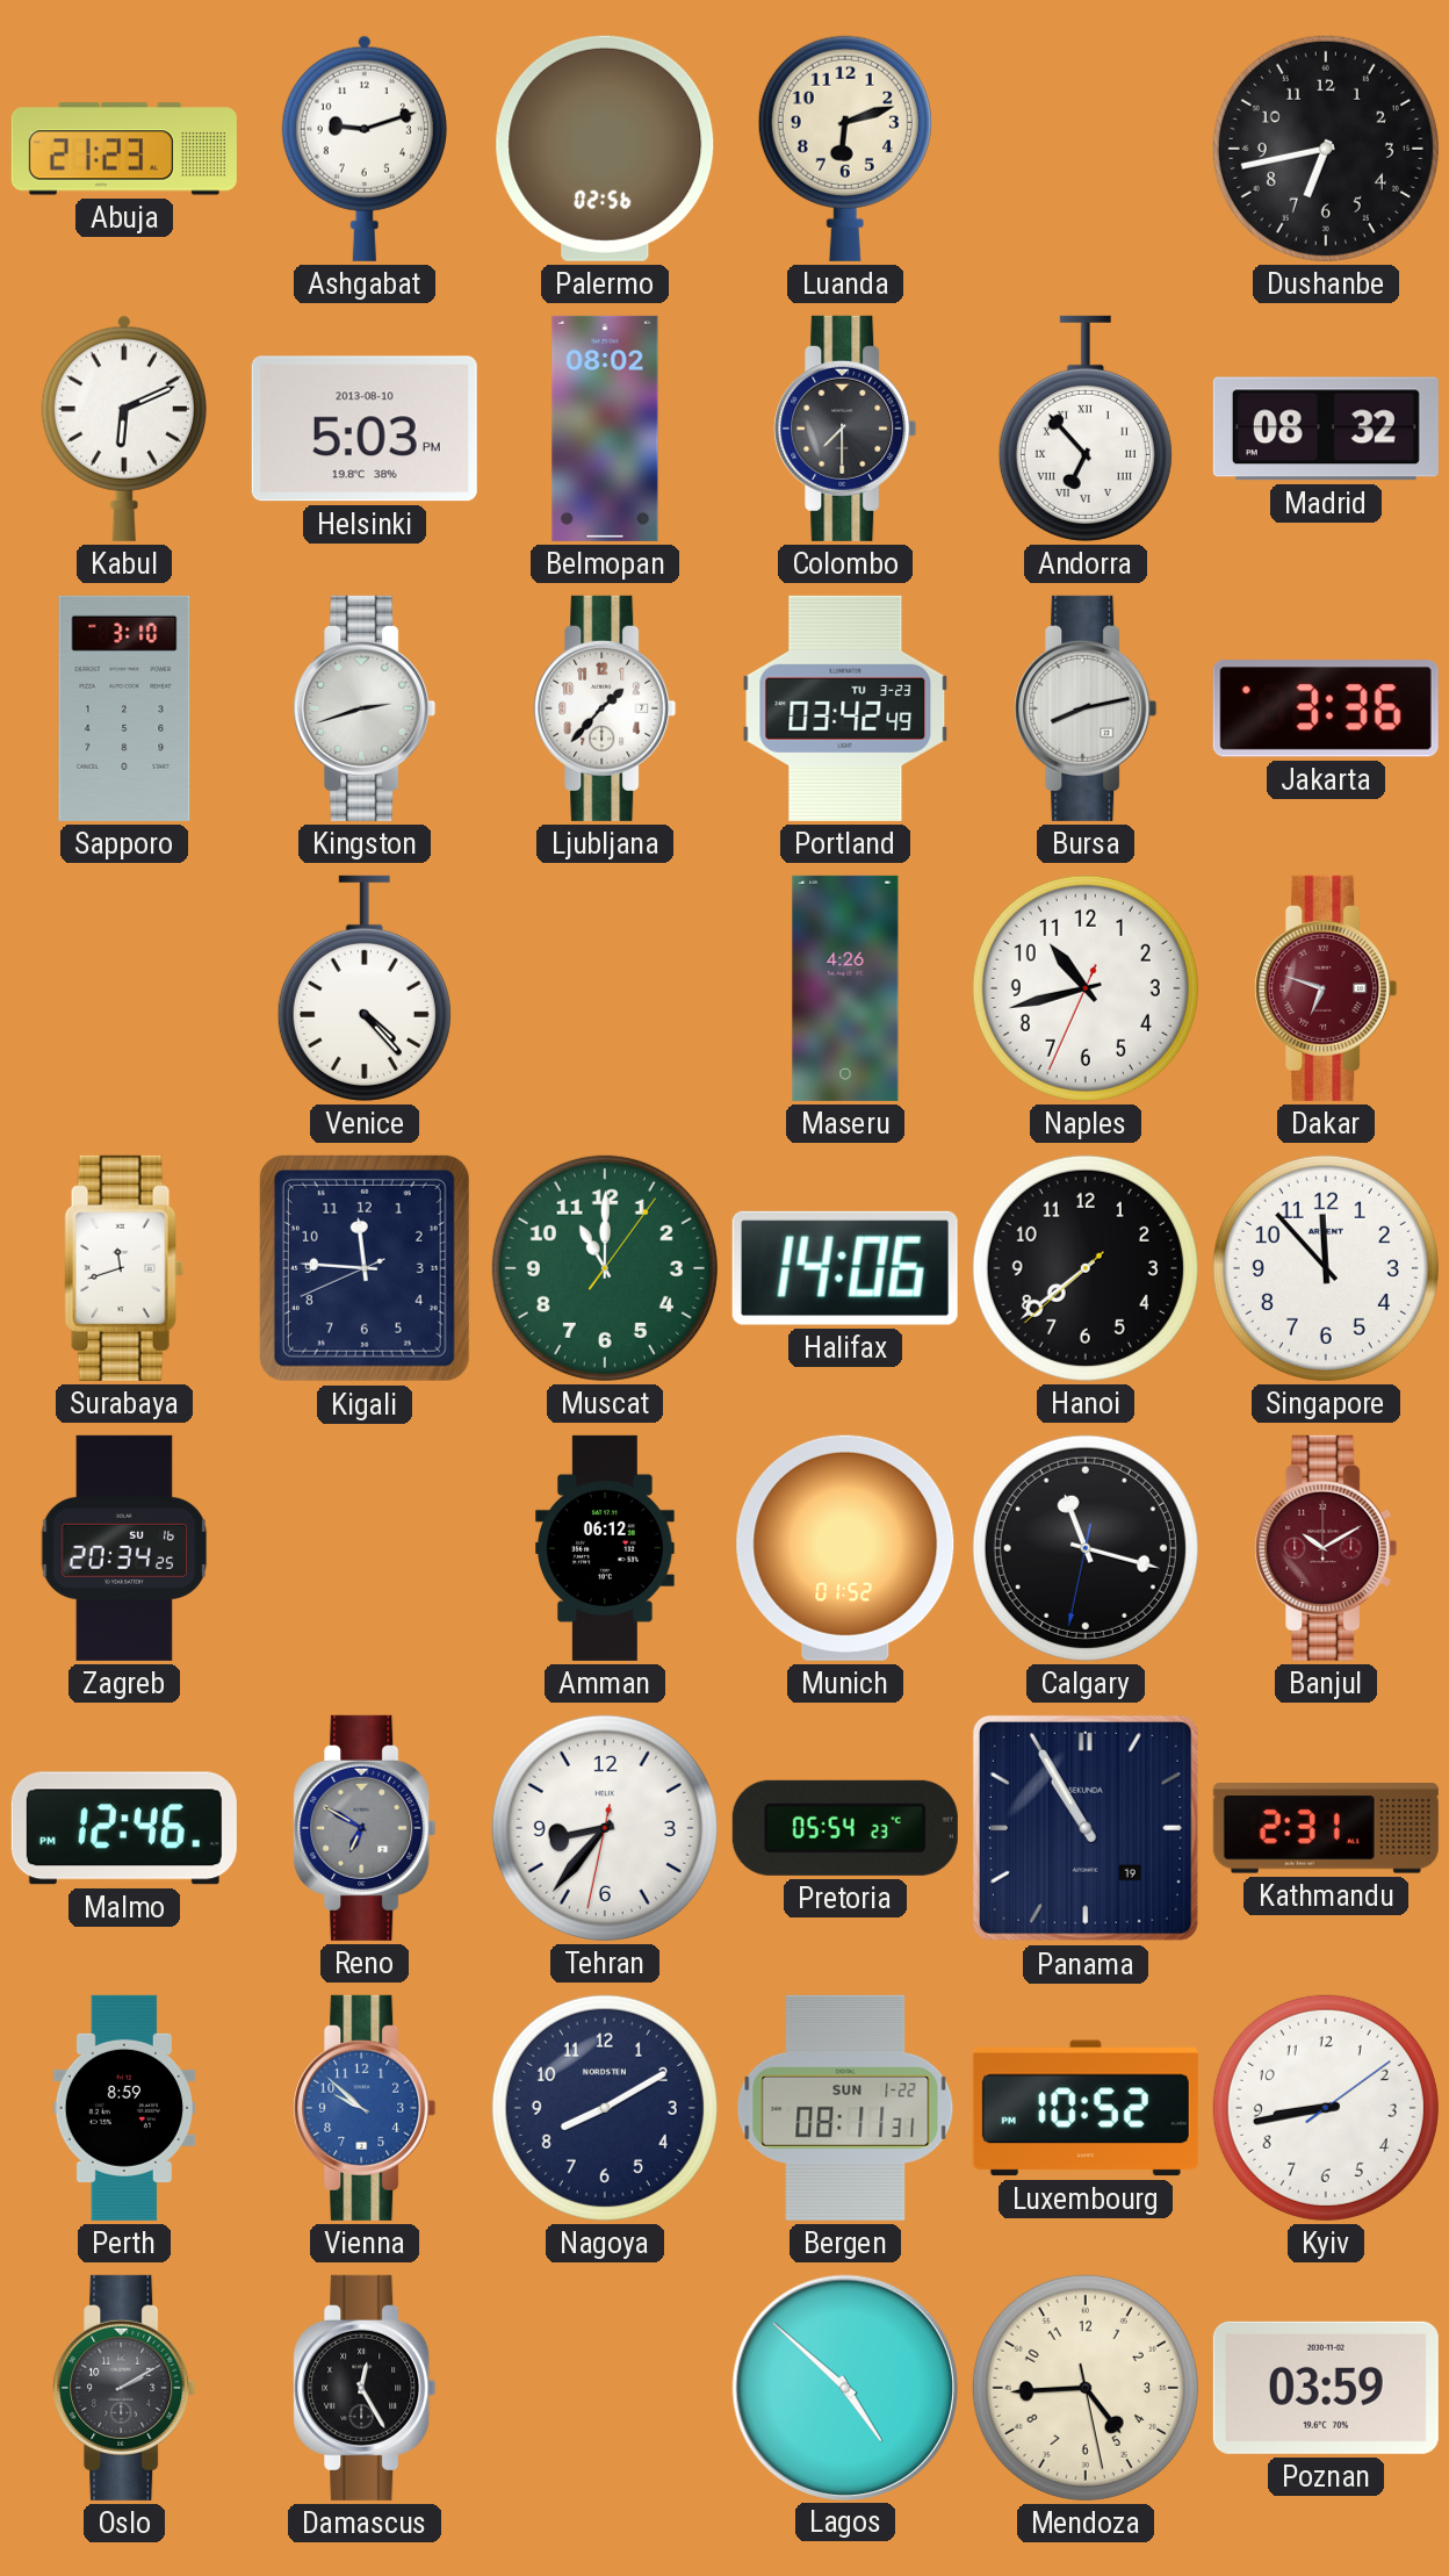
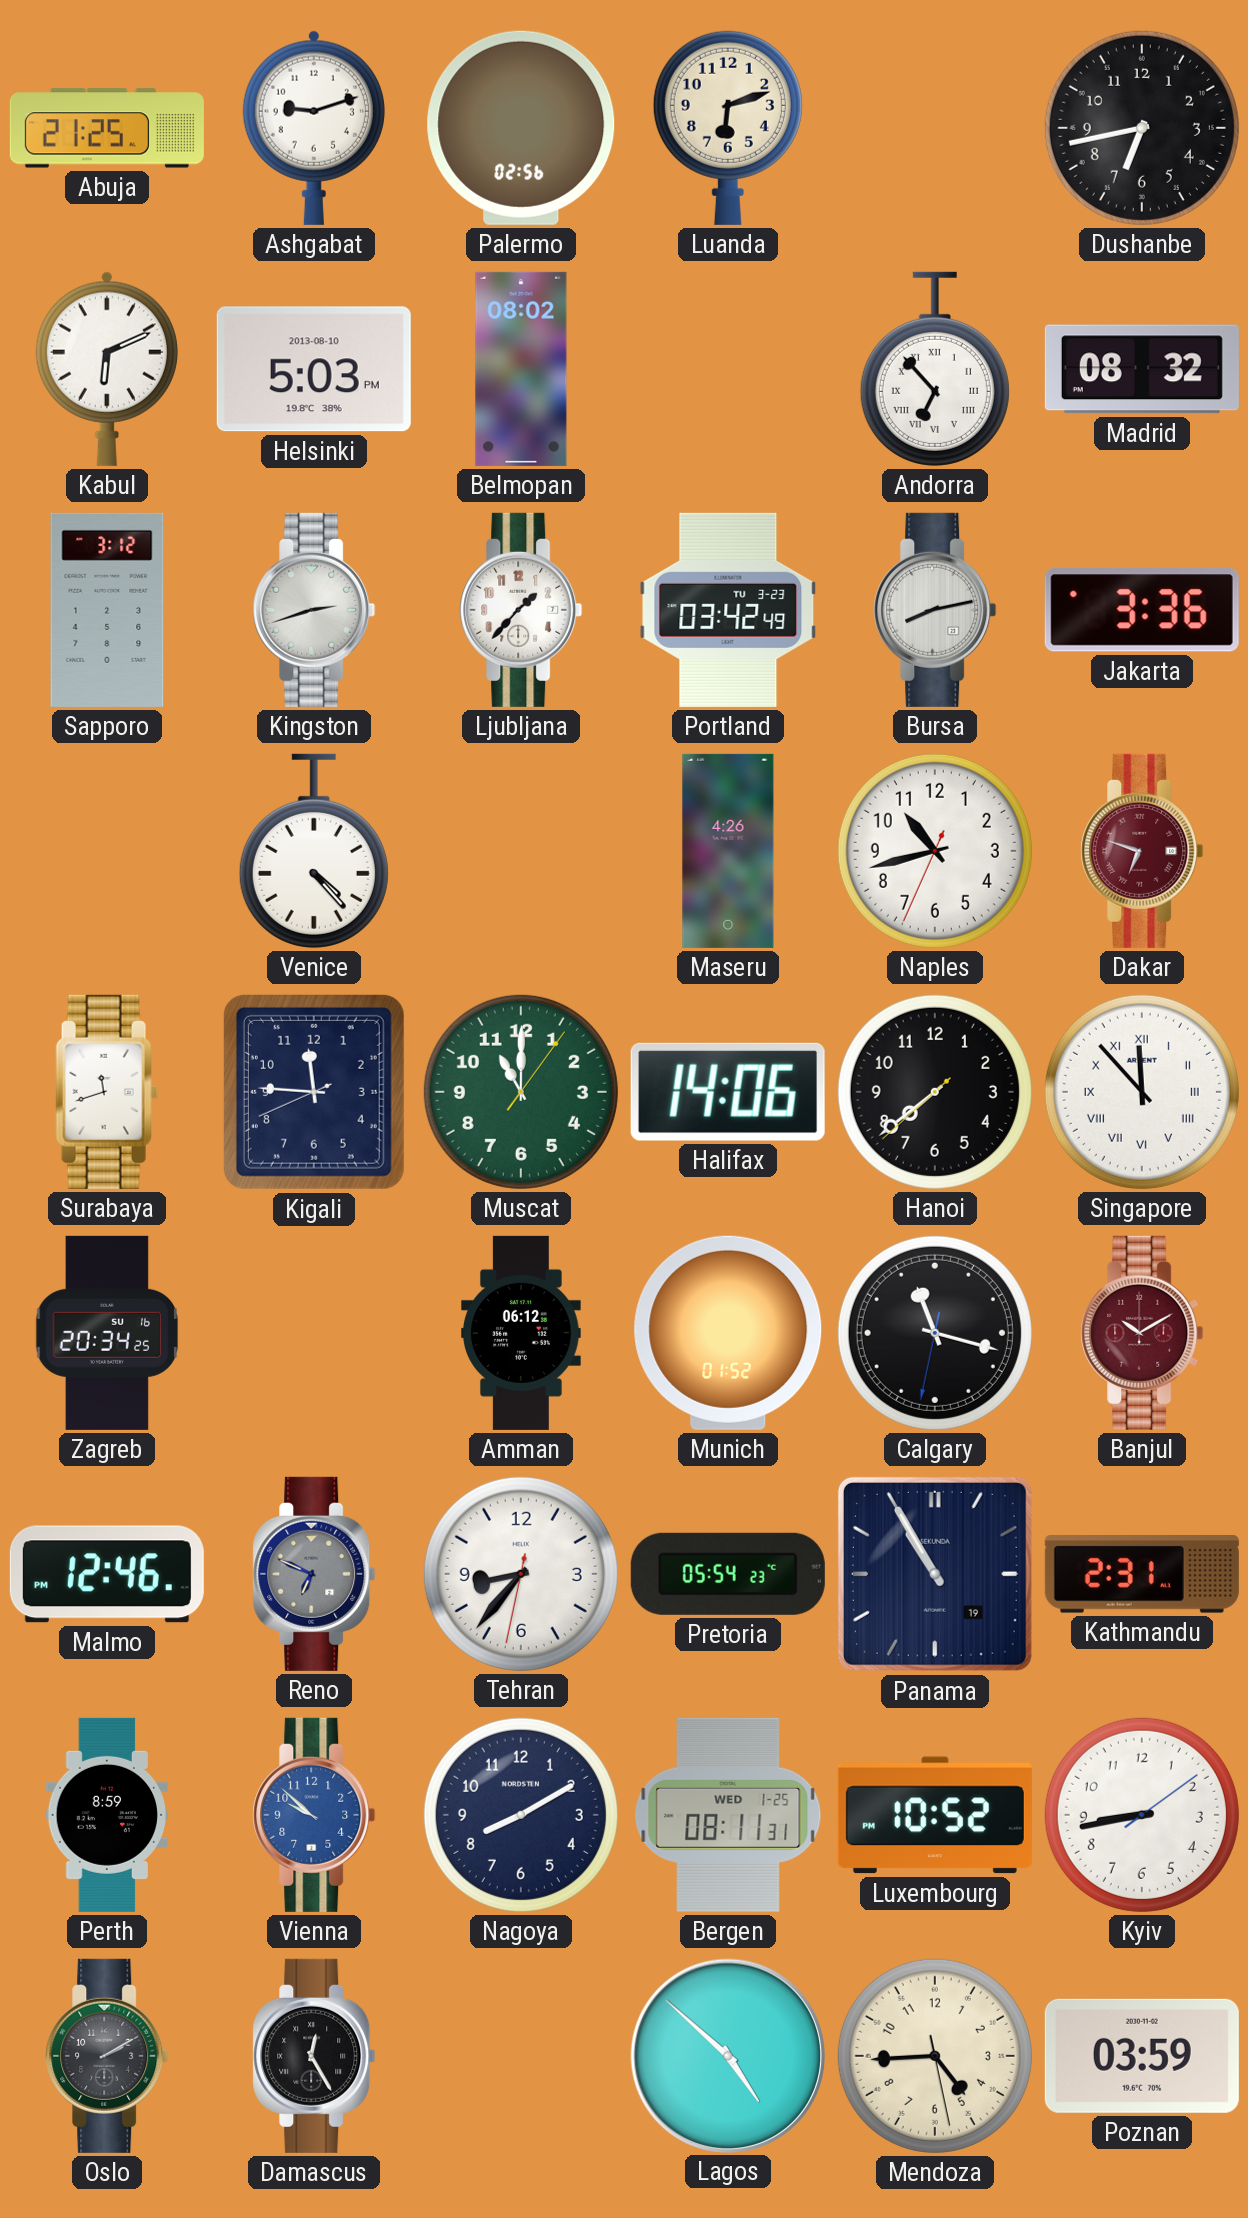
Abuja: 21:23 -> 21:25
Colombo: 7:30 -> none
Sapporo: 3:10 -> 3:12
Singapore numerals: Arabic -> Roman
Reno: 6:50 -> 6:49
Bergen date: SUN 1-22 -> WED 1-25
